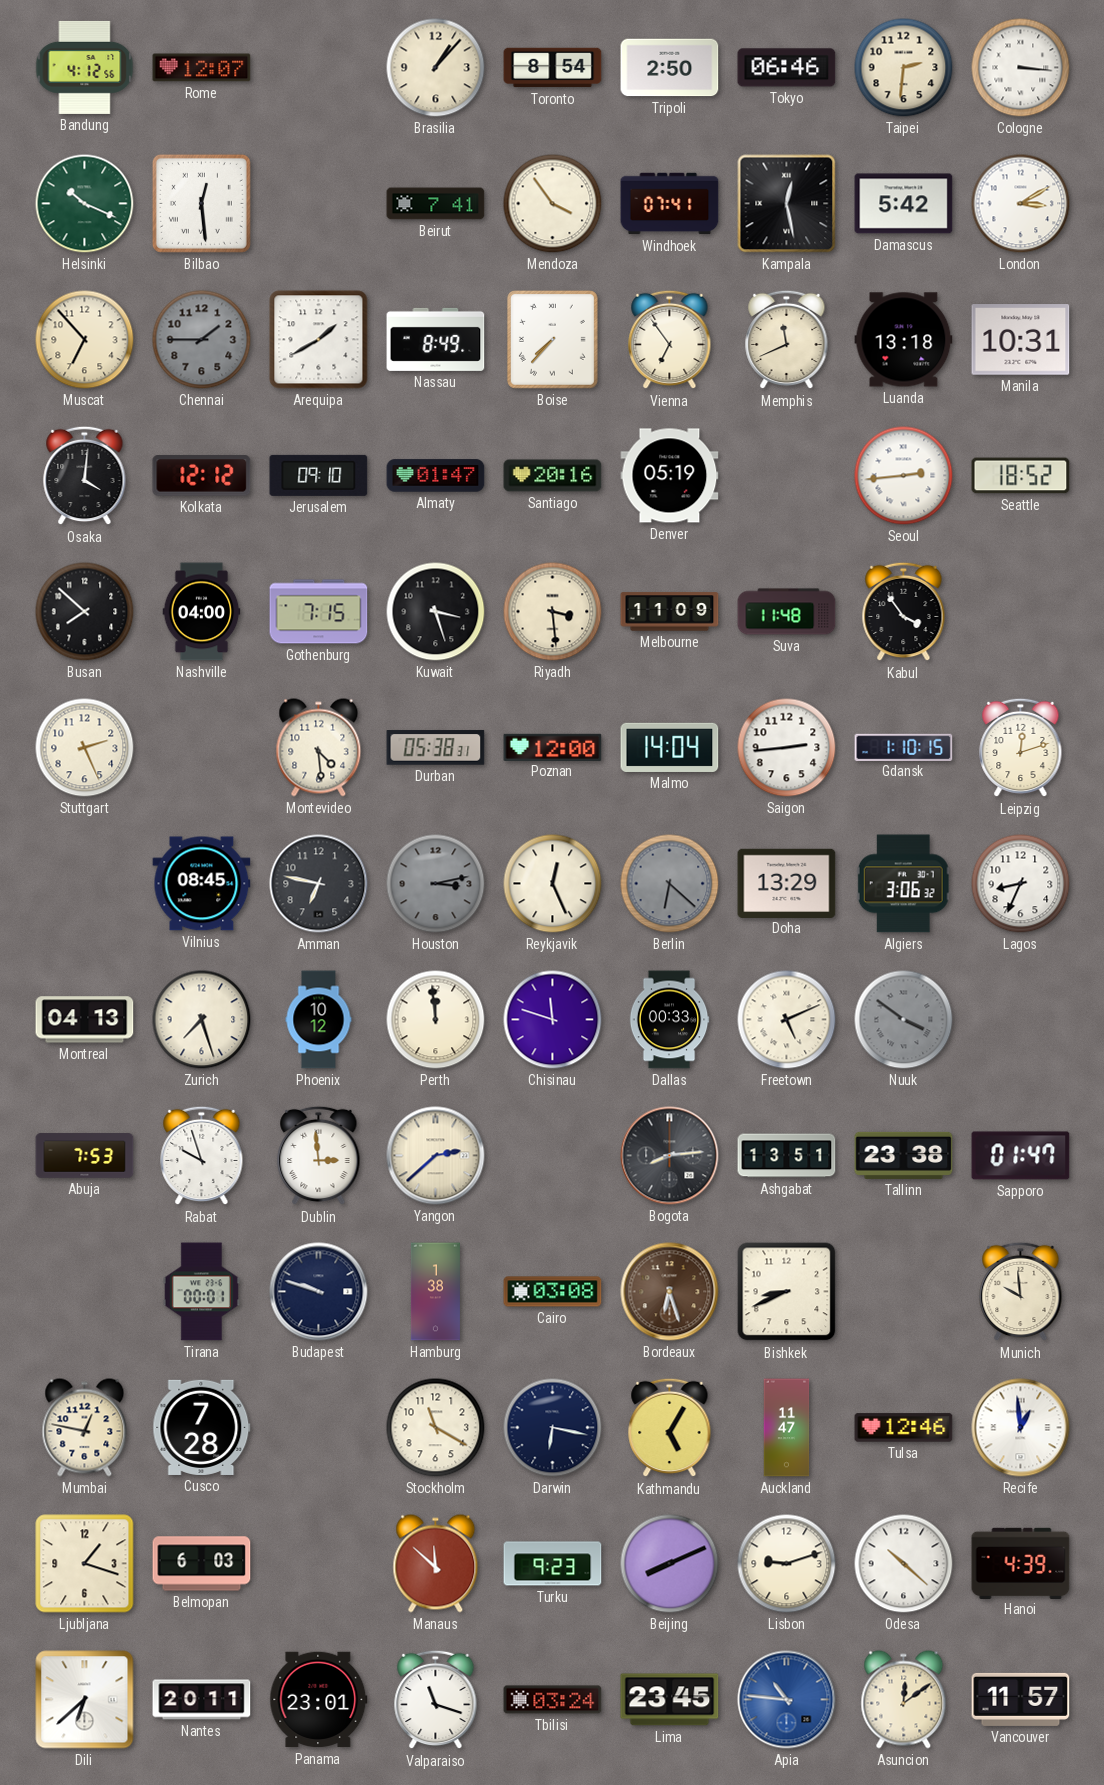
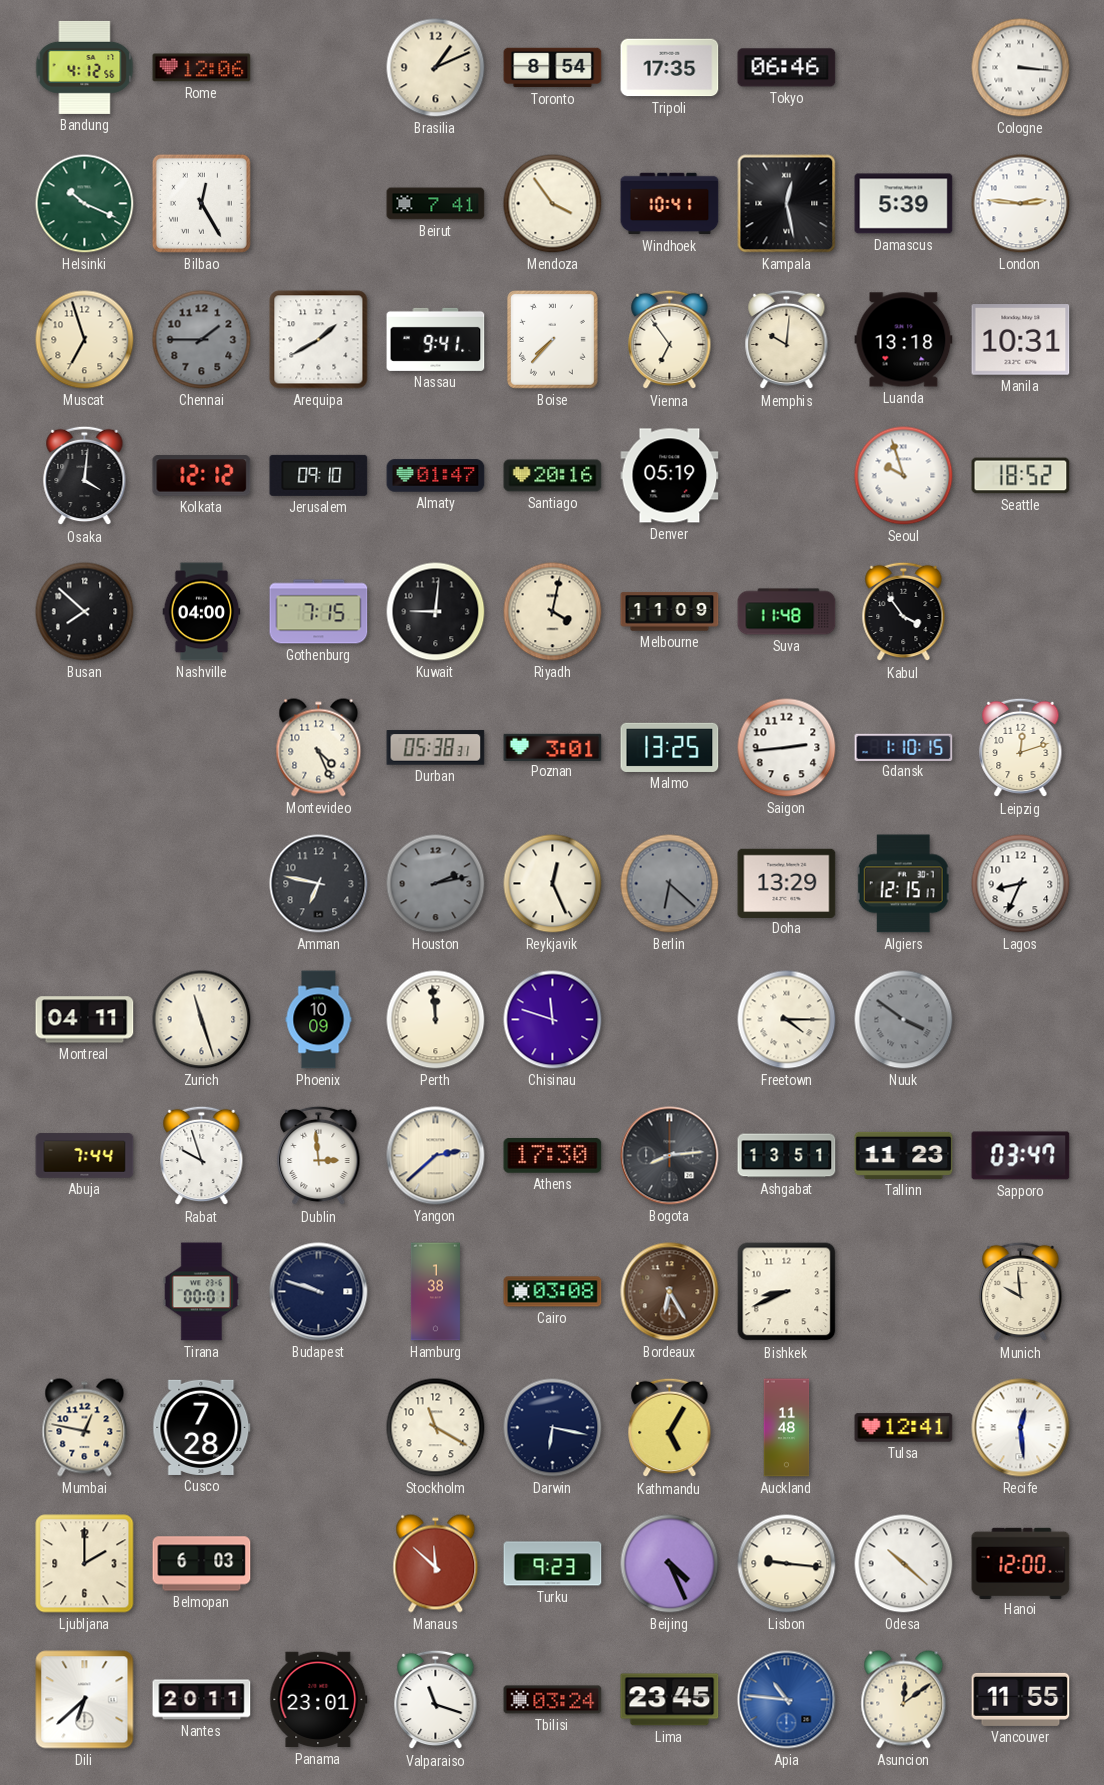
Rome: 12:07 -> 12:06
Brasilia: 1:07 -> 1:11
Tripoli: 2:50 -> 17:35
Taipei: 2:31 -> none
Bilbao: 12:29 -> 12:25
Windhoek: 07:41 -> 10:41
Damascus: 5:42 -> 5:39
London: 3:10 -> 2:46
Muscat: 6:53 -> 6:57
Nassau: 8:49 -> 9:41
Memphis: 11:41 -> 10:01
Seoul: 2:44 -> 9:57
Kuwait: 3:27 -> 9:01
Riyadh: 3:29 -> 4:02
Stuttgart: 2:26 -> none
Montevideo: 4:29 -> 4:26
Poznan: 12:00 -> 3:01
Malmo: 14:04 -> 13:25
Vilnius: 08:45 -> none
Houston: 3:13 -> 2:13
Algiers: 3:06 -> 12:15
Montreal: 04:13 -> 04:11
Zurich: 7:27 -> 11:27
Phoenix: 10:12 -> 10:09
Dallas: 00:33 -> none
Freetown: 5:11 -> 4:15
Abuja: 7:53 -> 7:44
Athens: none -> 17:30
Tallinn: 23:38 -> 11:23
Sapporo: 01:47 -> 03:47
Bordeaux: 6:27 -> 6:25
Auckland: 11:47 -> 11:48
Tulsa: 12:46 -> 12:41
Recife: 12:59 -> 12:29
Ljubljana: 1:18 -> 2:00
Beijing: 8:11 -> 4:26
Lisbon: 9:12 -> 9:16
Hanoi: 4:39 -> 12:00
Vancouver: 11:57 -> 11:55
